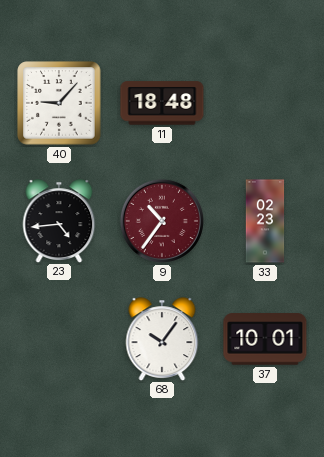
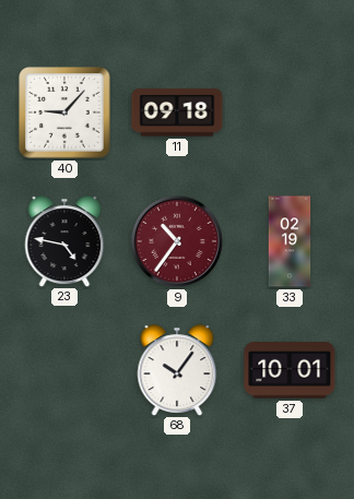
11: 18:48 -> 09:18
23: 4:44 -> 4:47
33: 02:23 -> 02:19
